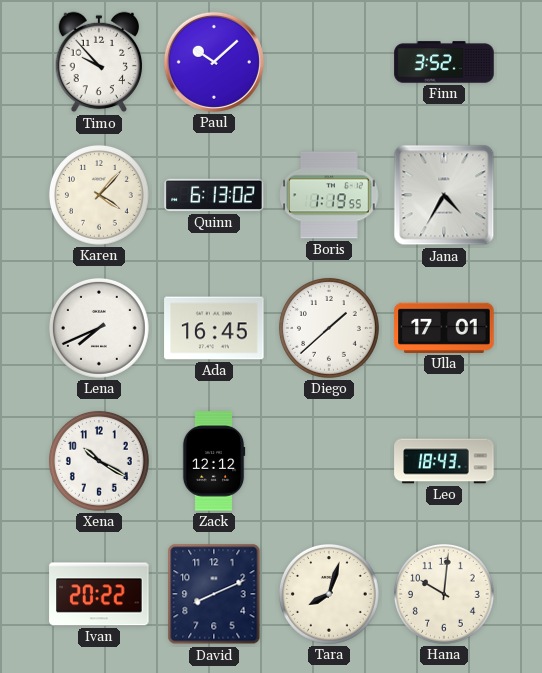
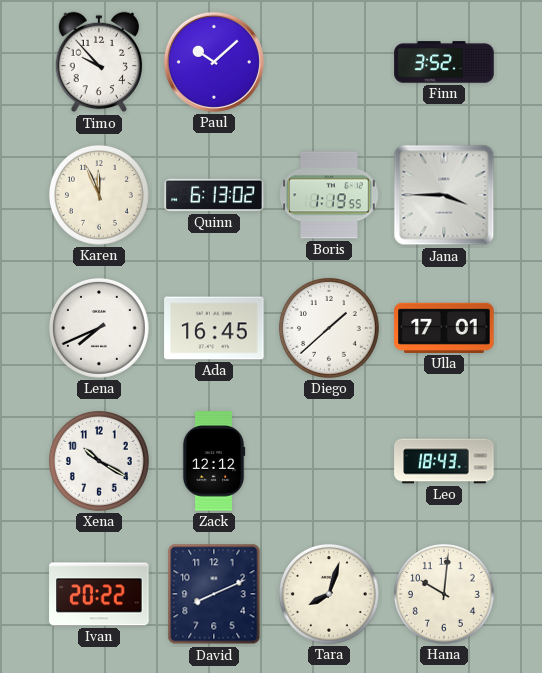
Karen: 4:07 -> 11:56
Jana: 4:35 -> 3:45
